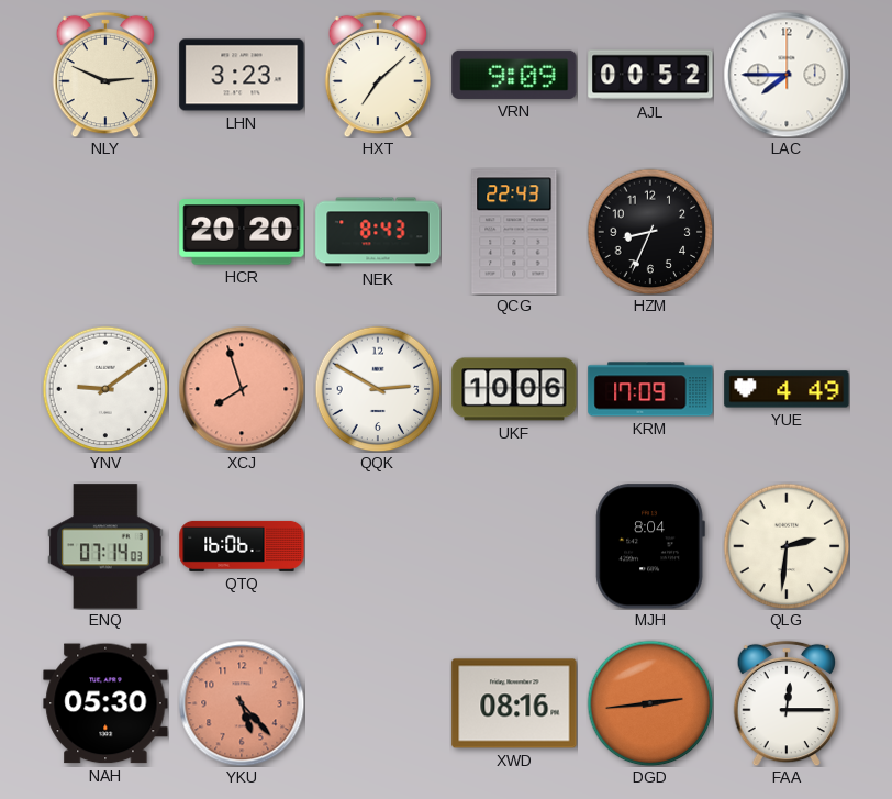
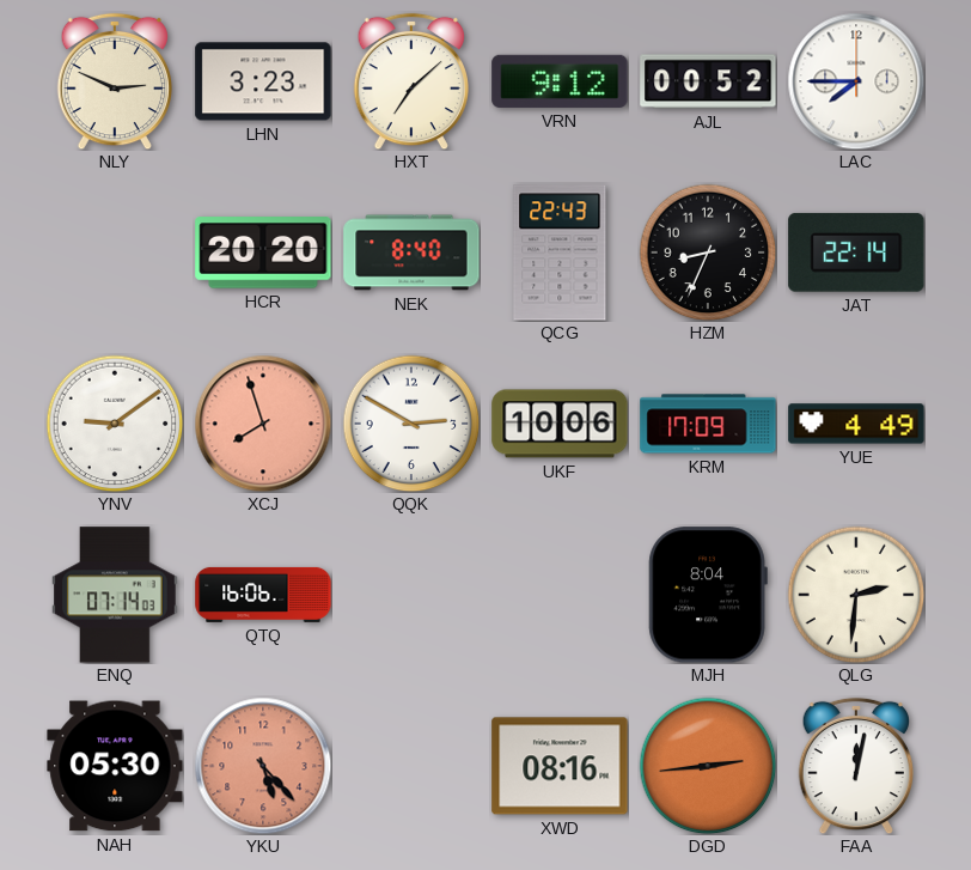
VRN: 9:09 -> 9:12
NEK: 8:43 -> 8:40
JAT: none -> 22:14
FAA: 12:15 -> 12:02
